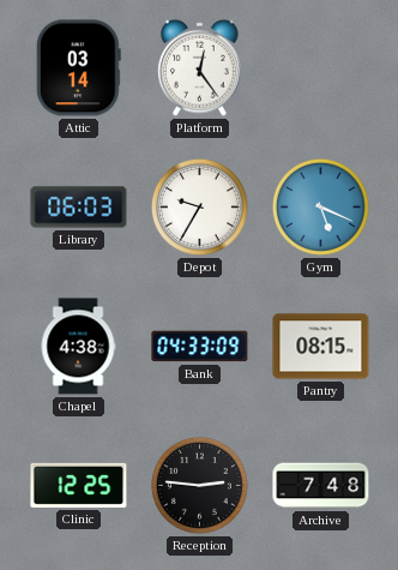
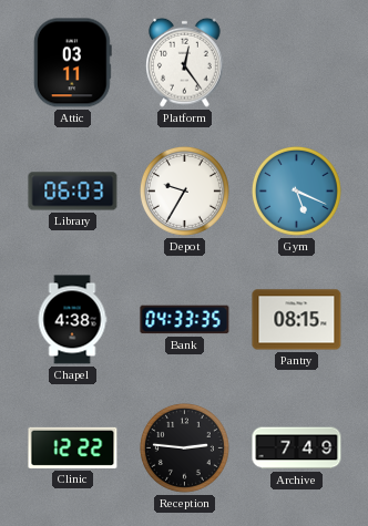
Attic: 03:14 -> 03:11
Bank: 04:33:09 -> 04:33:35
Clinic: 12:25 -> 12:22
Archive: 7:48 -> 7:49
